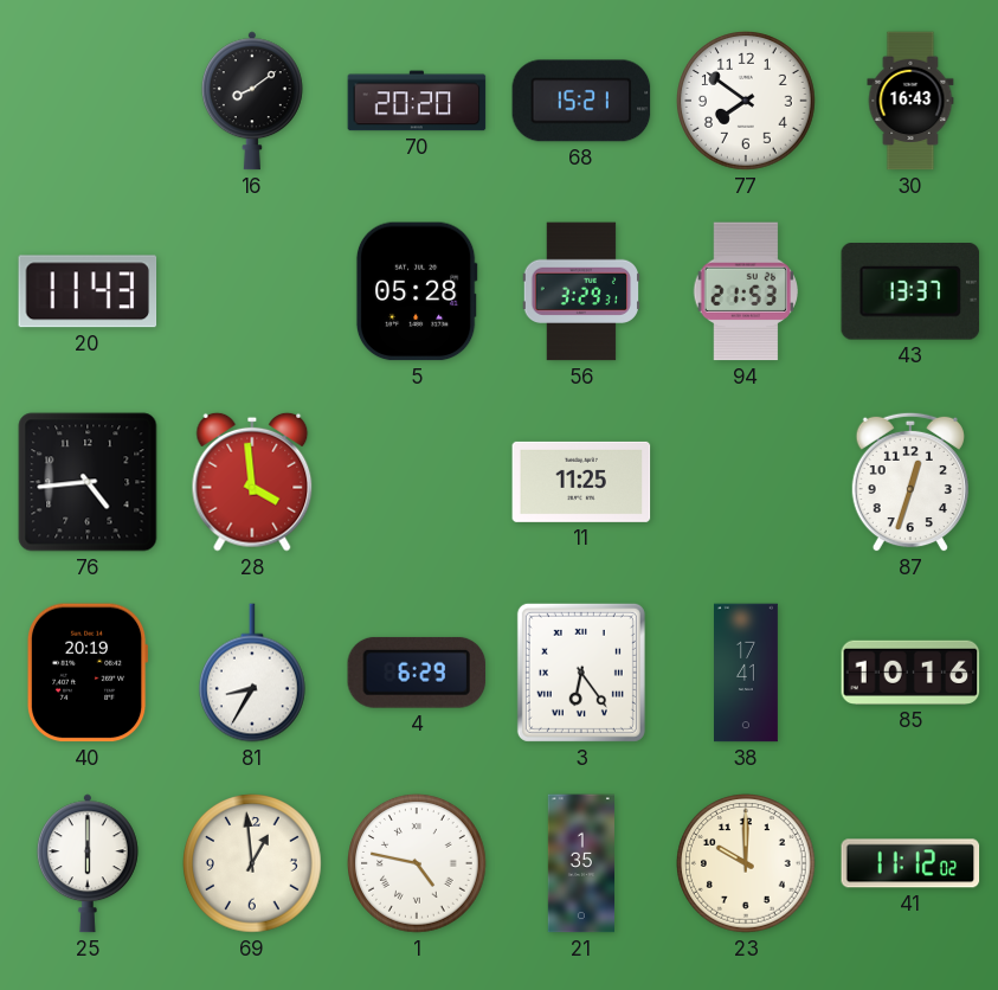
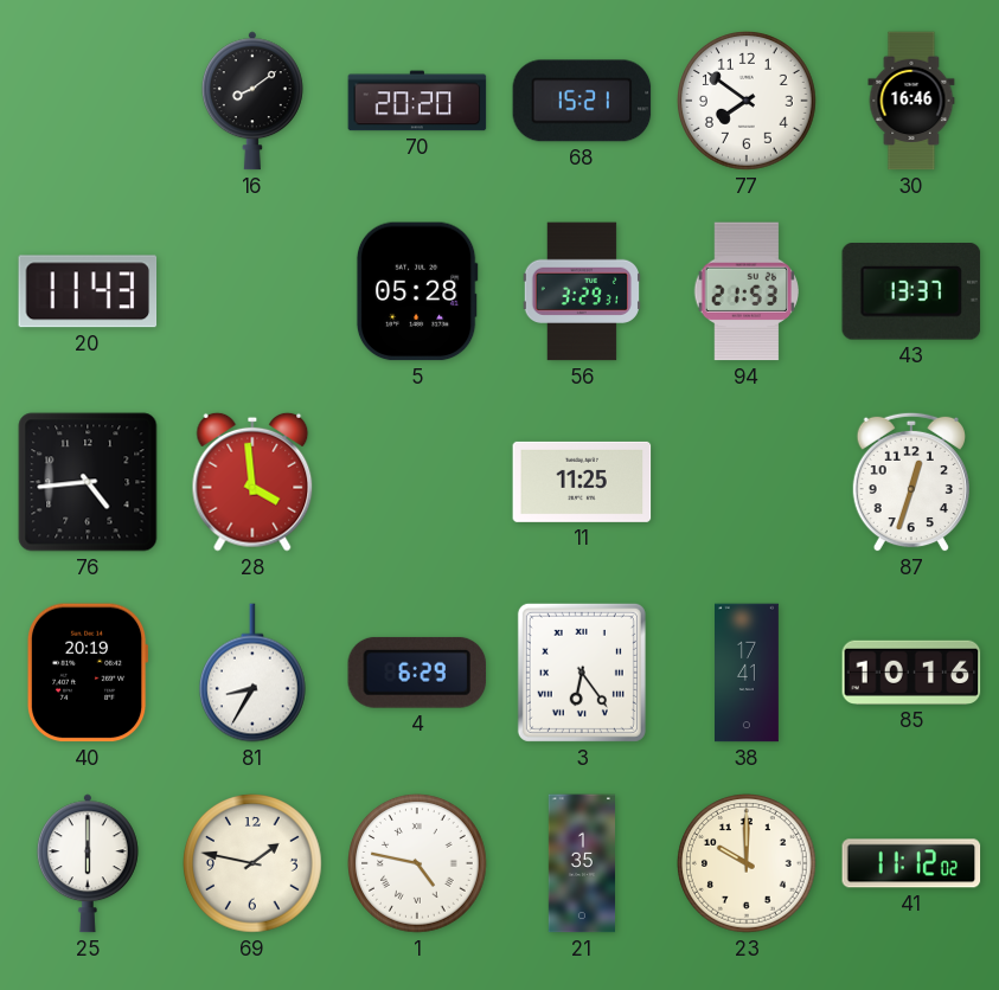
30: 16:43 -> 16:46
69: 12:59 -> 1:47
